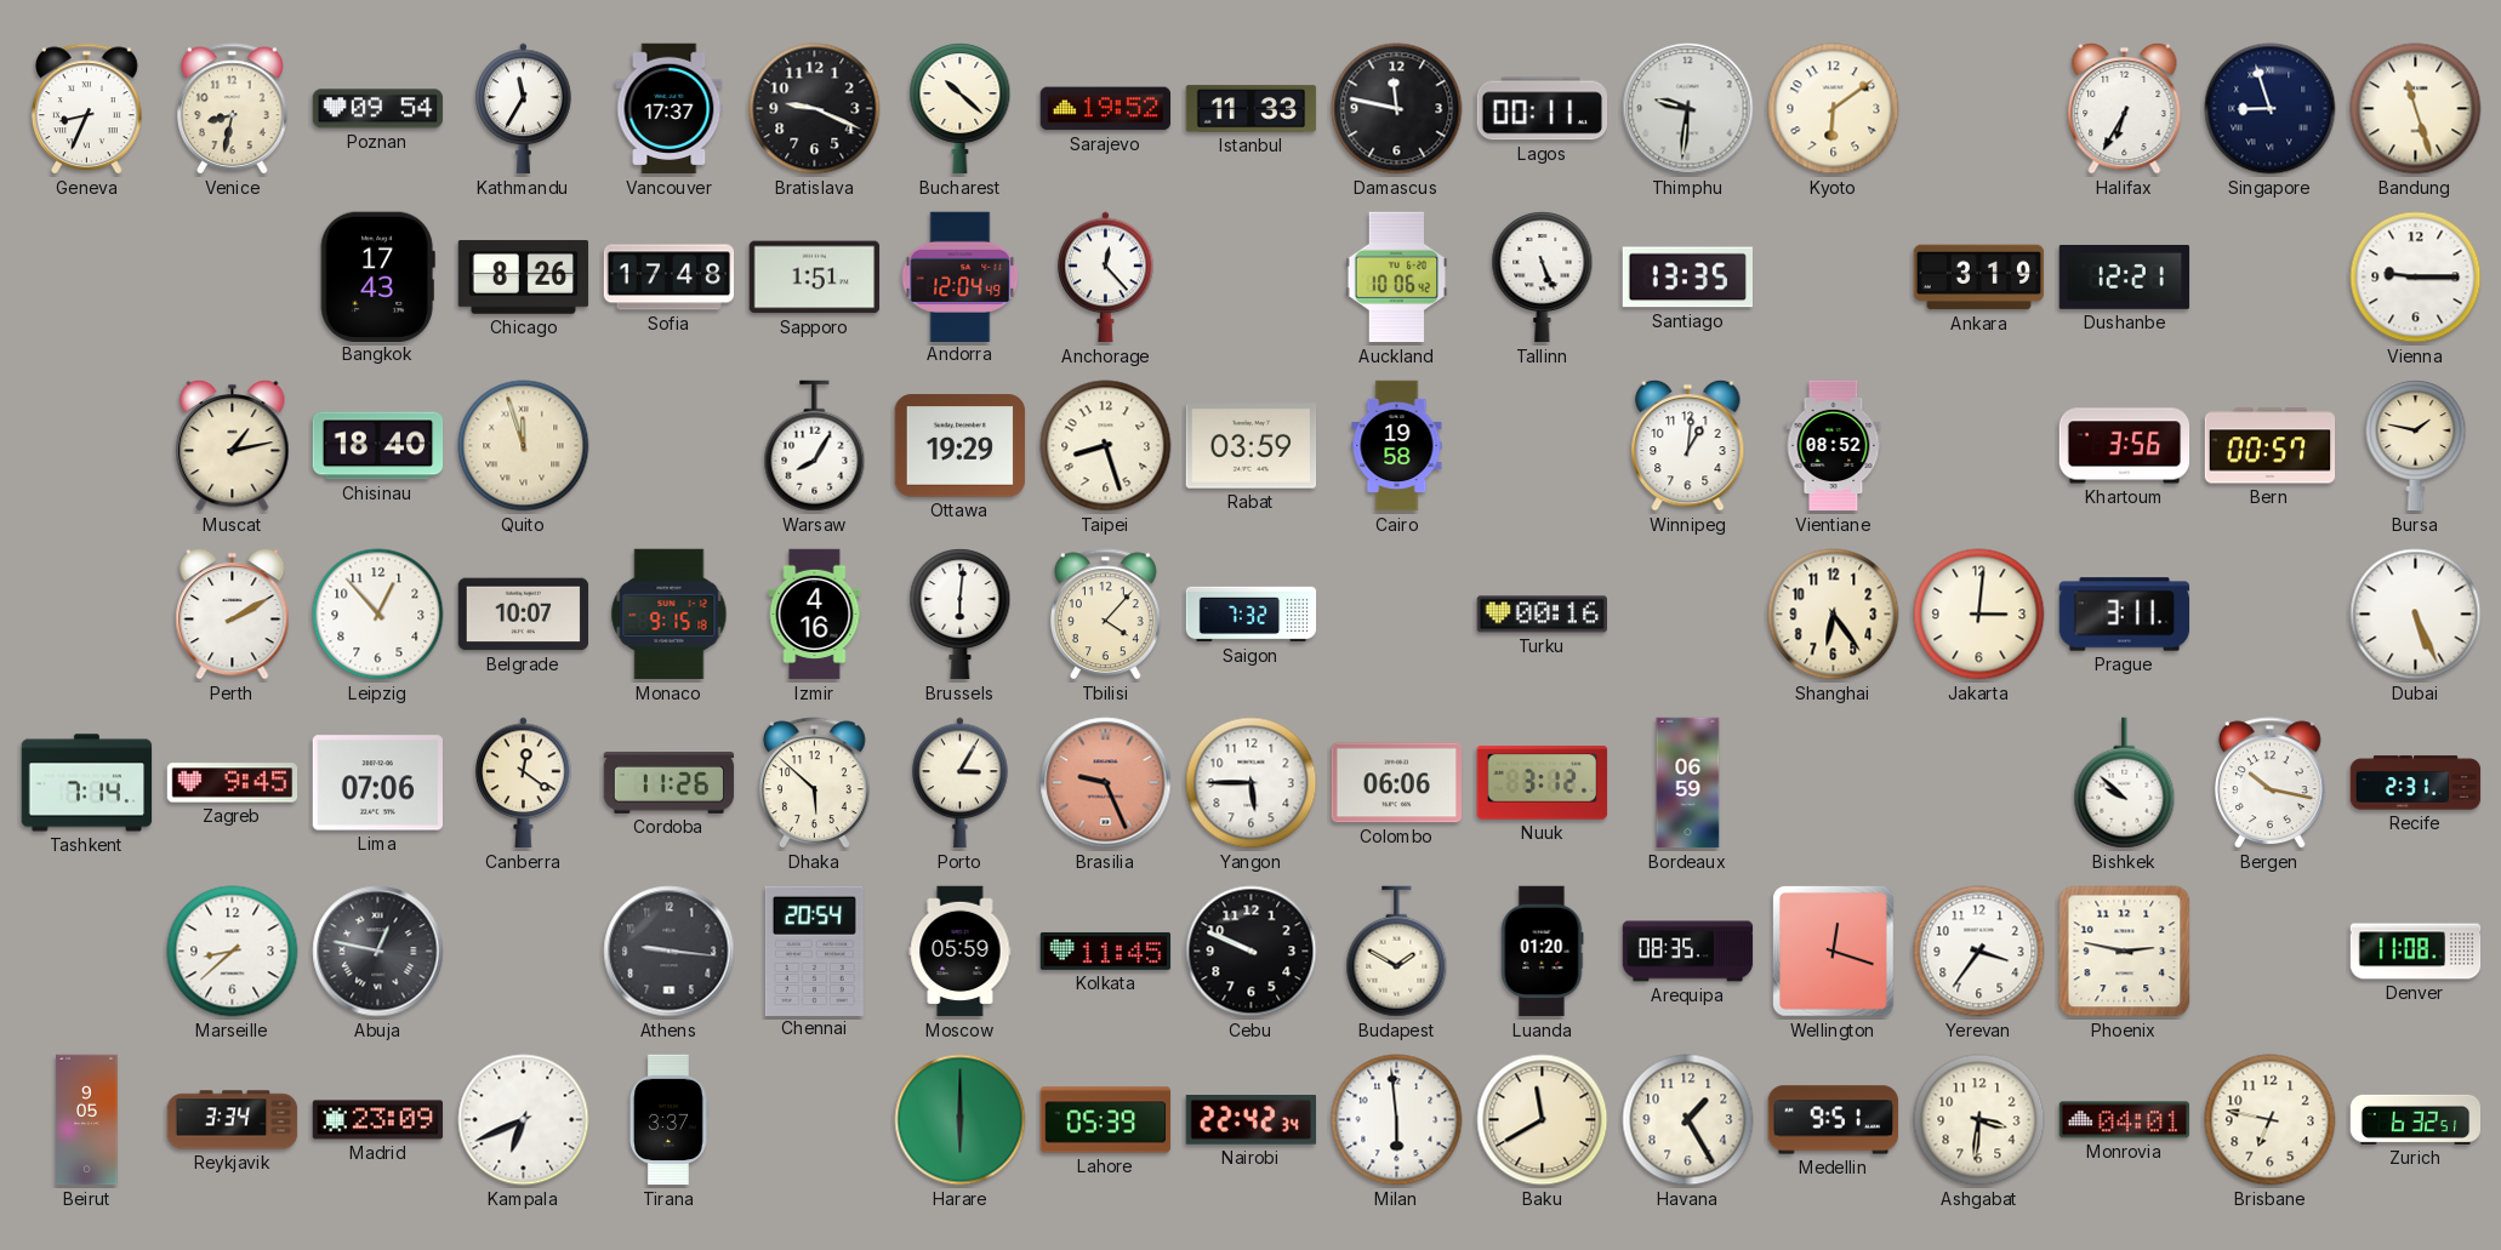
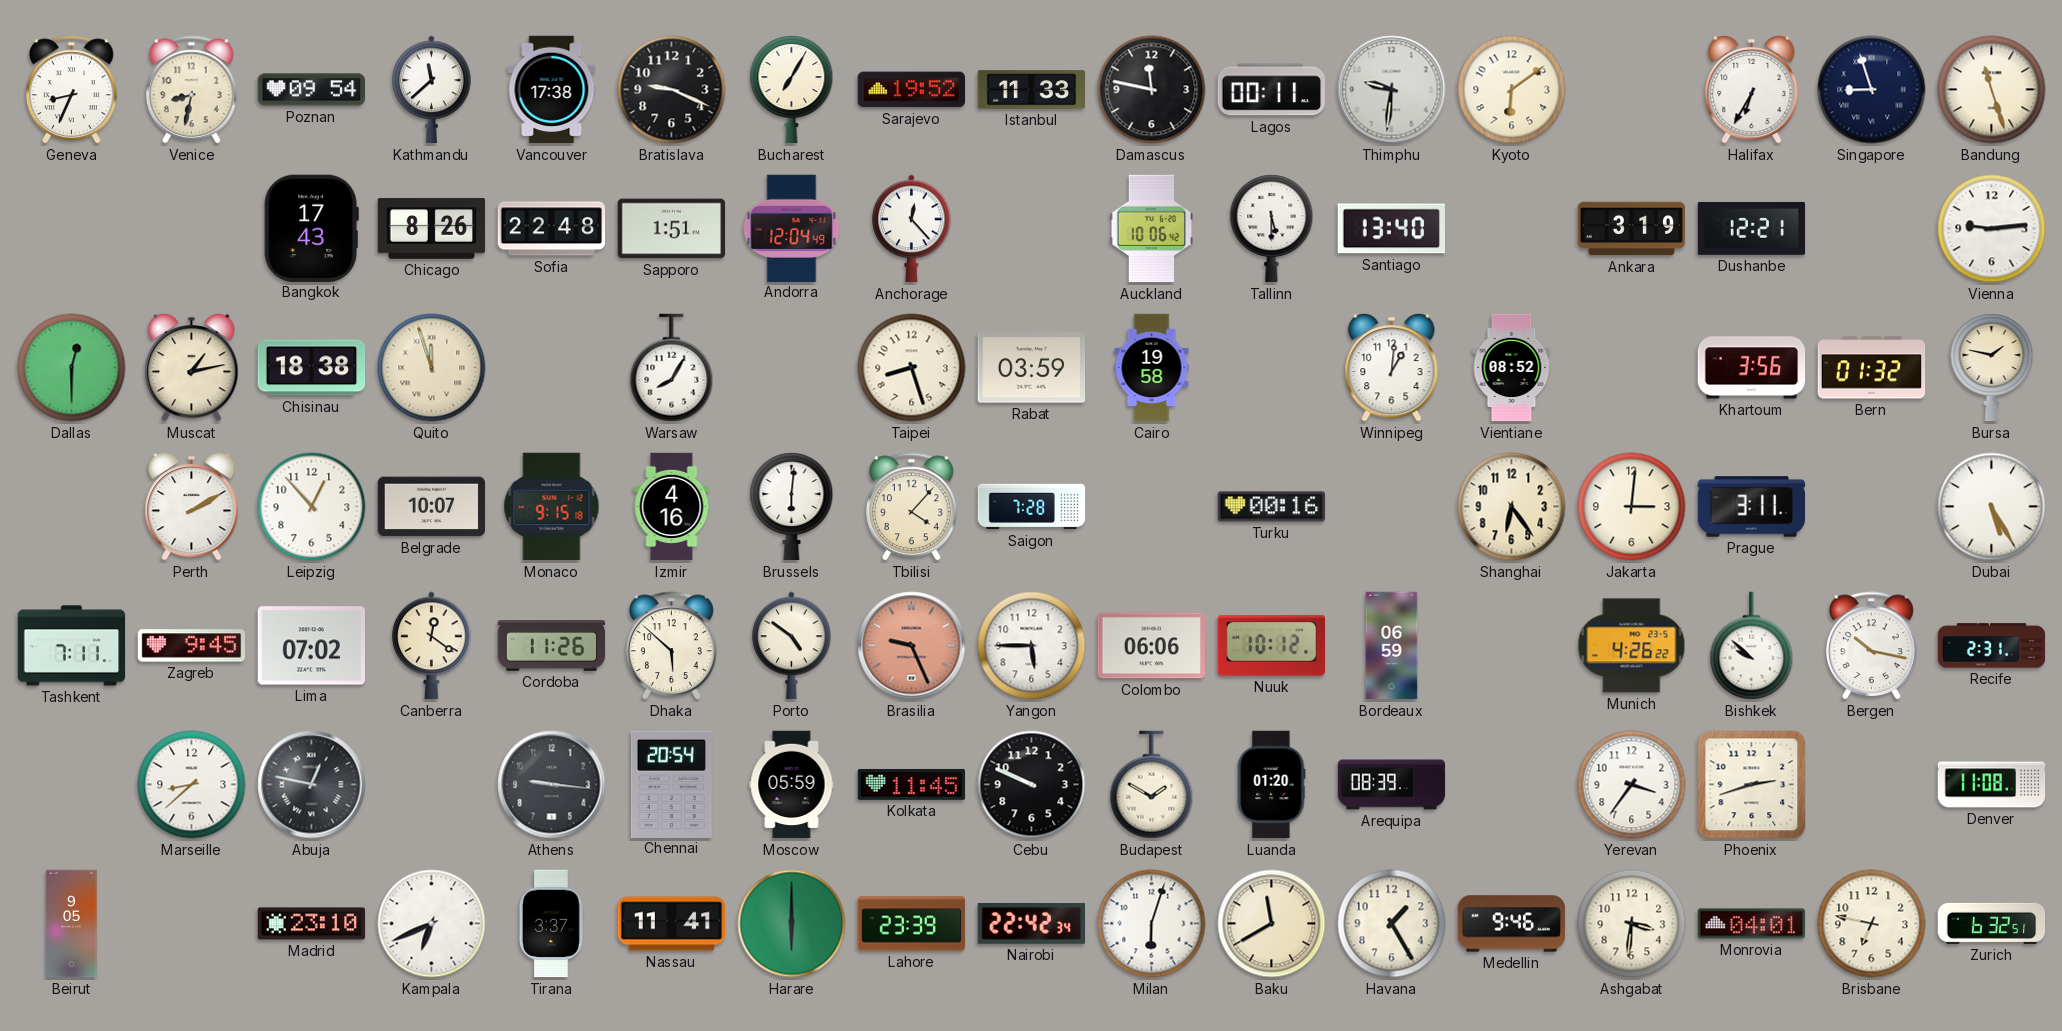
Kathmandu: 11:35 -> 11:38
Vancouver: 17:37 -> 17:38
Bucharest: 10:22 -> 7:05
Sofia: 17:48 -> 22:48
Tallinn: 5:26 -> 5:30
Santiago: 13:35 -> 13:40
Vienna: 9:15 -> 9:14
Dallas: none -> 12:30
Chisinau: 18:40 -> 18:38
Ottawa: 19:29 -> none
Bern: 00:57 -> 01:32
Saigon: 7:32 -> 7:28
Dubai: 5:26 -> 5:25
Tashkent: 7:14 -> 7:11
Lima: 07:06 -> 07:02
Porto: 3:05 -> 4:51
Nuuk: 3:12 -> 10:12
Munich: none -> 4:26
Arequipa: 08:35 -> 08:39
Wellington: 12:18 -> none
Phoenix: 2:47 -> 2:42
Reykjavik: 3:34 -> none
Madrid: 23:09 -> 23:10
Nassau: none -> 11:41
Lahore: 05:39 -> 23:39
Milan: 5:59 -> 6:03
Medellin: 9:51 -> 9:46
